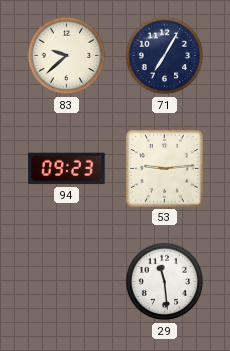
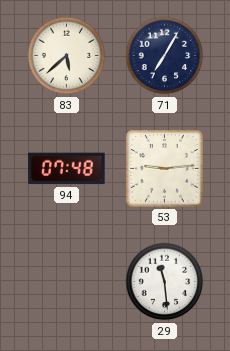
83: 9:38 -> 5:38
94: 09:23 -> 07:48
